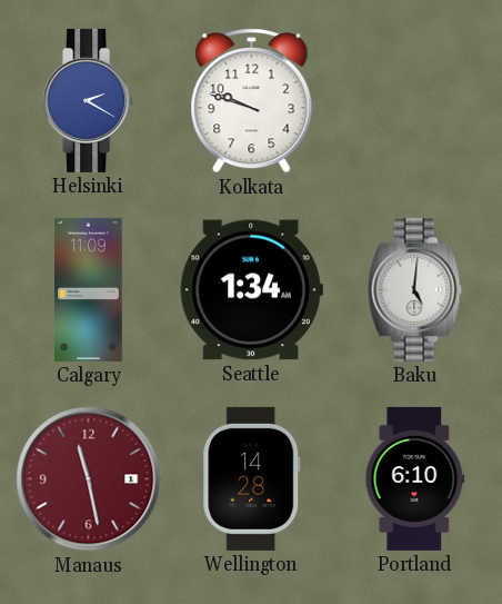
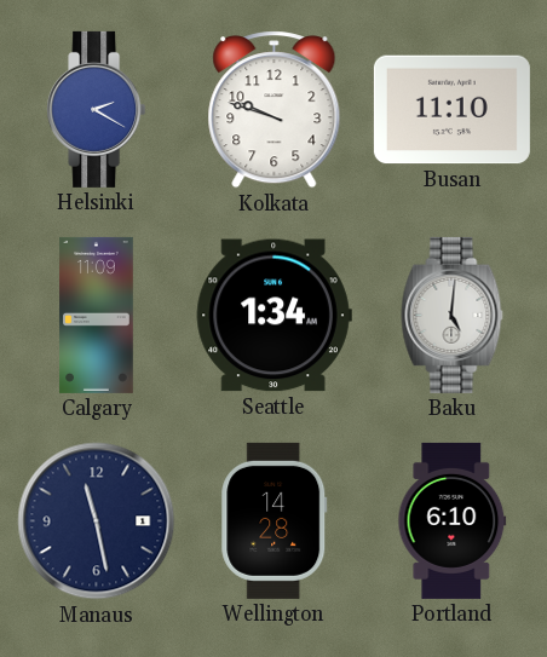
Busan: none -> 11:10
Manaus dial: burgundy -> navy
